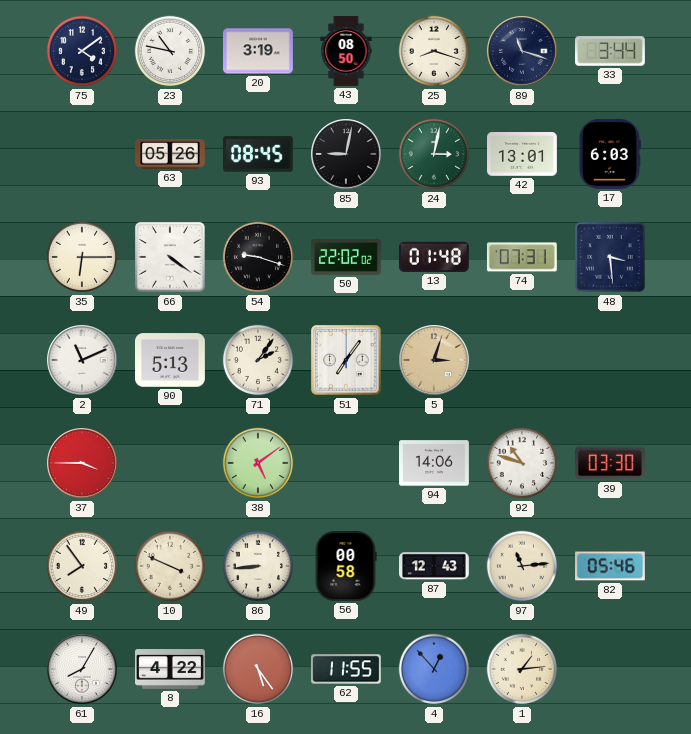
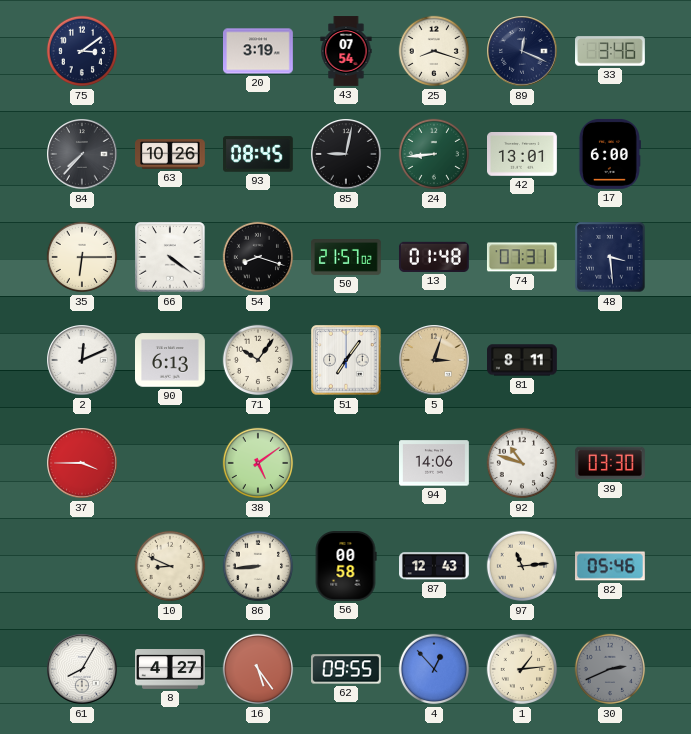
75: 4:09 -> 3:09
23: 10:47 -> none
43: 08:50 -> 07:54
89: 11:18 -> 12:19
33: 3:44 -> 3:46
84: none -> 7:37
63: 05:26 -> 10:26
24: 3:02 -> 8:44
17: 6:03 -> 6:00
54: 9:18 -> 8:18
50: 22:02 -> 21:57
2: 11:11 -> 12:11
90: 5:13 -> 6:13
71: 2:06 -> 10:06
81: none -> 8:11
49: 7:54 -> none
10: 3:49 -> 8:49
8: 4:22 -> 4:27
62: 11:55 -> 09:55
30: none -> 2:41
